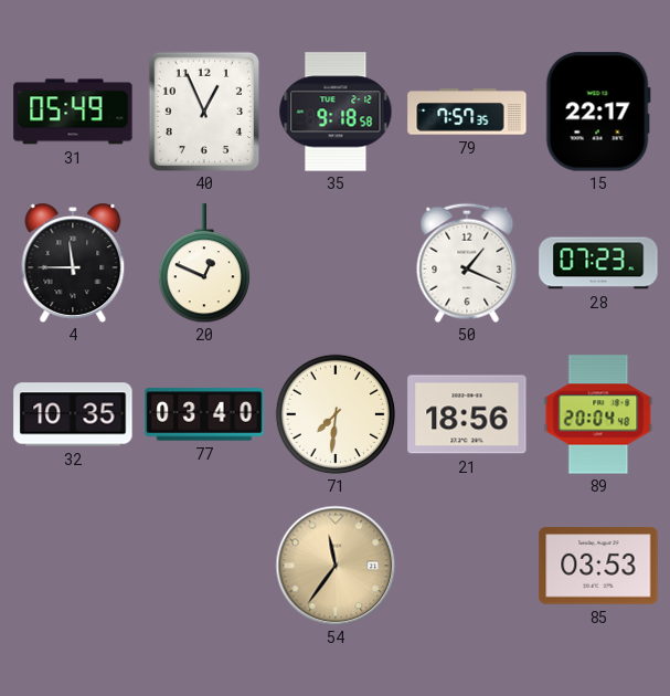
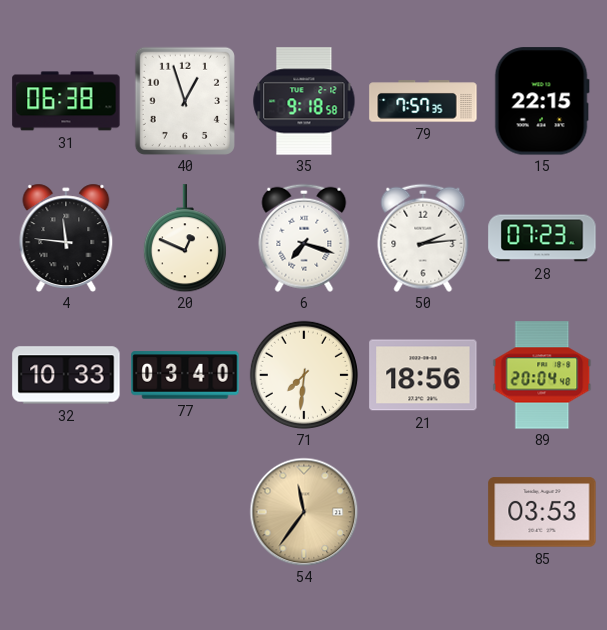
31: 05:49 -> 06:38
40: 12:56 -> 12:57
15: 22:17 -> 22:15
4: 11:45 -> 11:46
6: none -> 7:18
50: 1:19 -> 2:14
32: 10:35 -> 10:33
